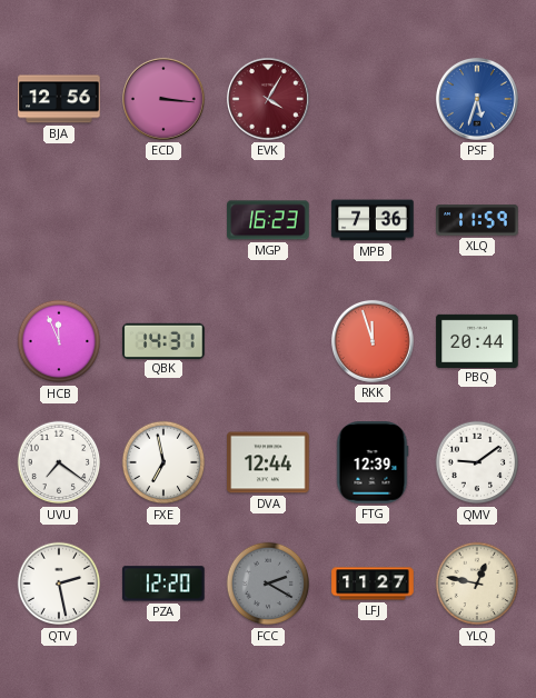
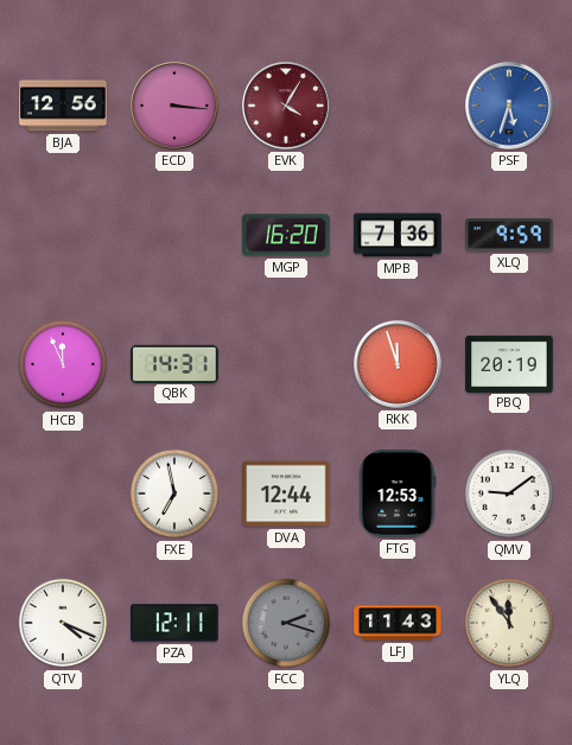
MGP: 16:23 -> 16:20
XLQ: 11:59 -> 9:59
PBQ: 20:44 -> 20:19
UVU: 7:21 -> none
FTG: 12:39 -> 12:53
QTV: 2:28 -> 4:19
PZA: 12:20 -> 12:11
FCC: 2:20 -> 2:18
LFJ: 11:27 -> 11:43
YLQ: 12:47 -> 11:54
